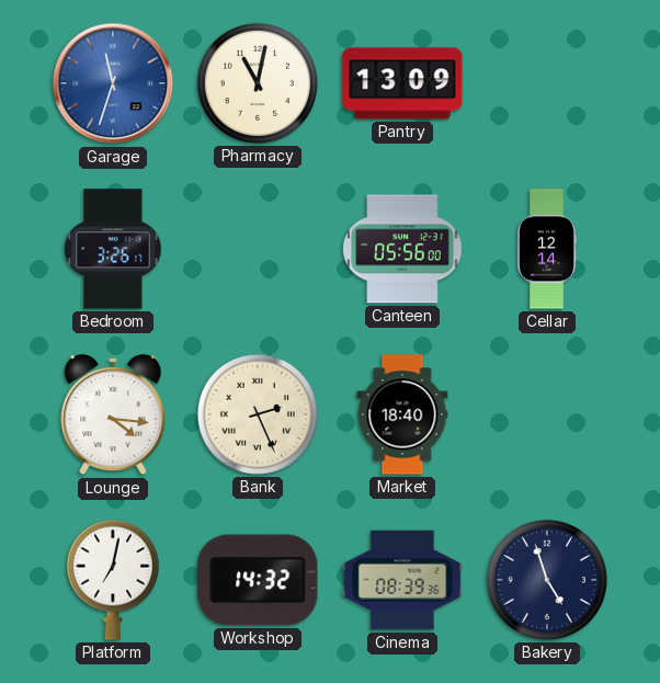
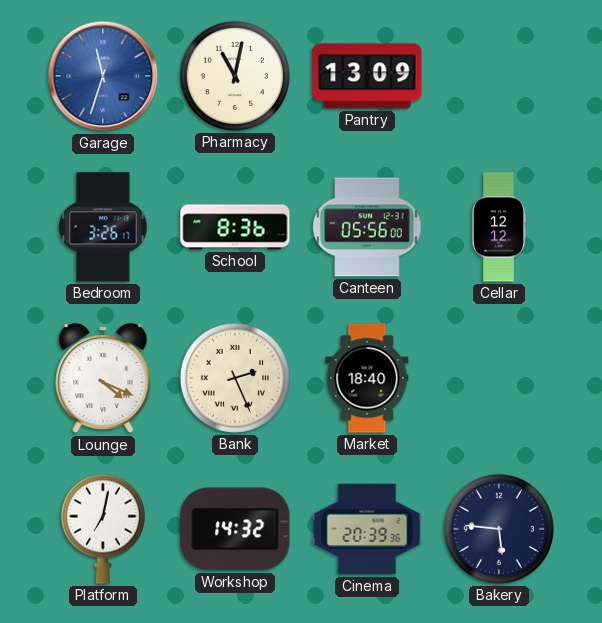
School: none -> 8:36
Cellar: 12:14 -> 12:12
Lounge: 4:16 -> 4:19
Cinema: 08:39 -> 20:39
Bakery: 4:57 -> 5:46
